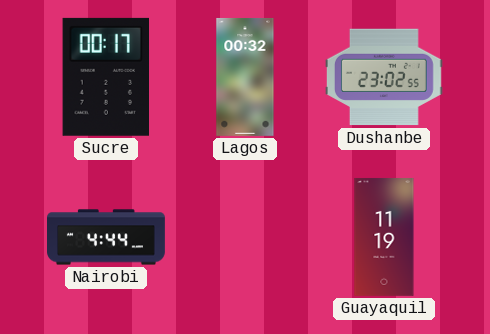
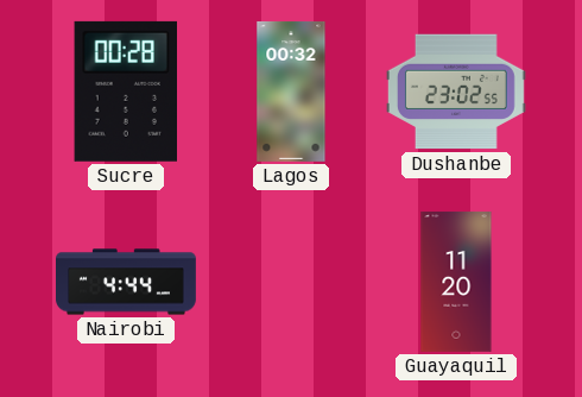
Sucre: 00:17 -> 00:28
Guayaquil: 11:19 -> 11:20
